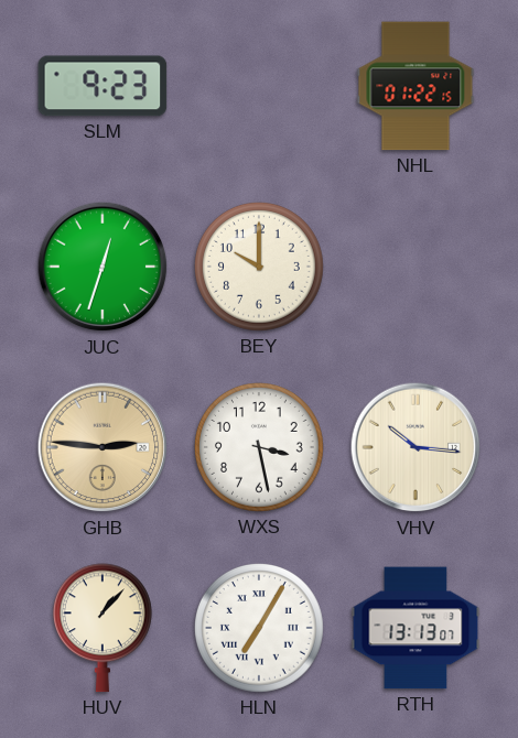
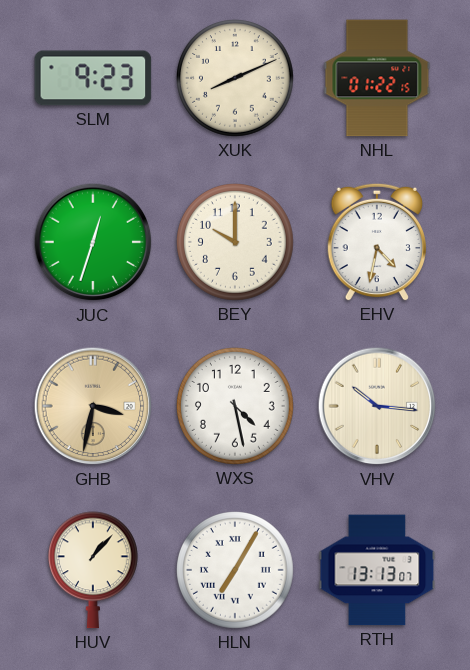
XUK: none -> 8:11
EHV: none -> 4:32
GHB: 2:46 -> 3:32
WXS: 3:28 -> 4:28
